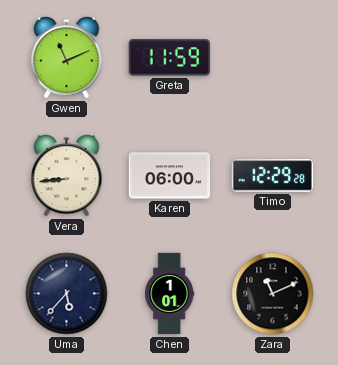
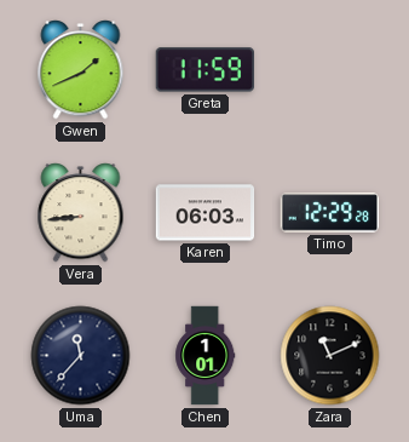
Gwen: 11:11 -> 1:41
Karen: 06:00 -> 06:03
Uma: 5:37 -> 11:37
